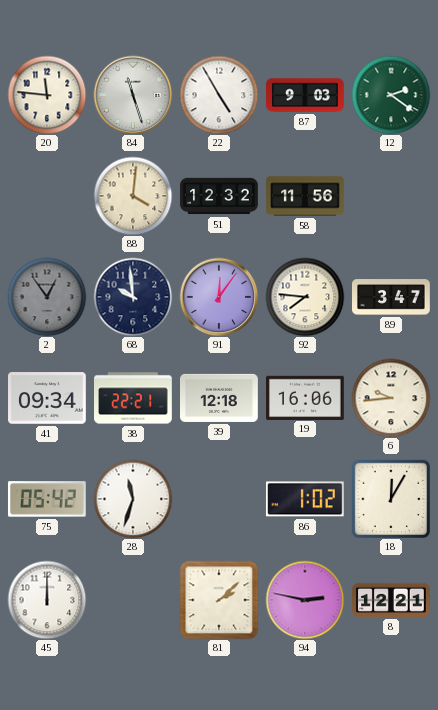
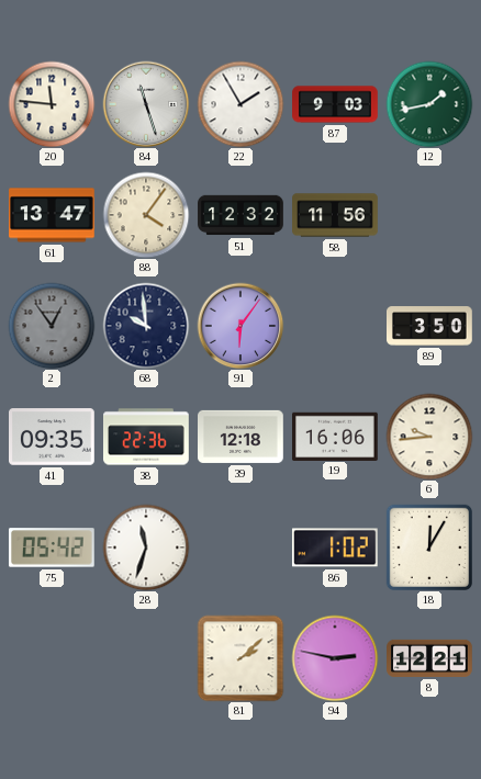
22: 4:55 -> 1:55
12: 2:21 -> 1:43
61: none -> 13:47
88: 4:01 -> 4:06
91: 12:06 -> 6:06
92: 7:46 -> none
89: 3:47 -> 3:50
41: 09:34 -> 09:35
38: 22:21 -> 22:36
45: 12:00 -> none
